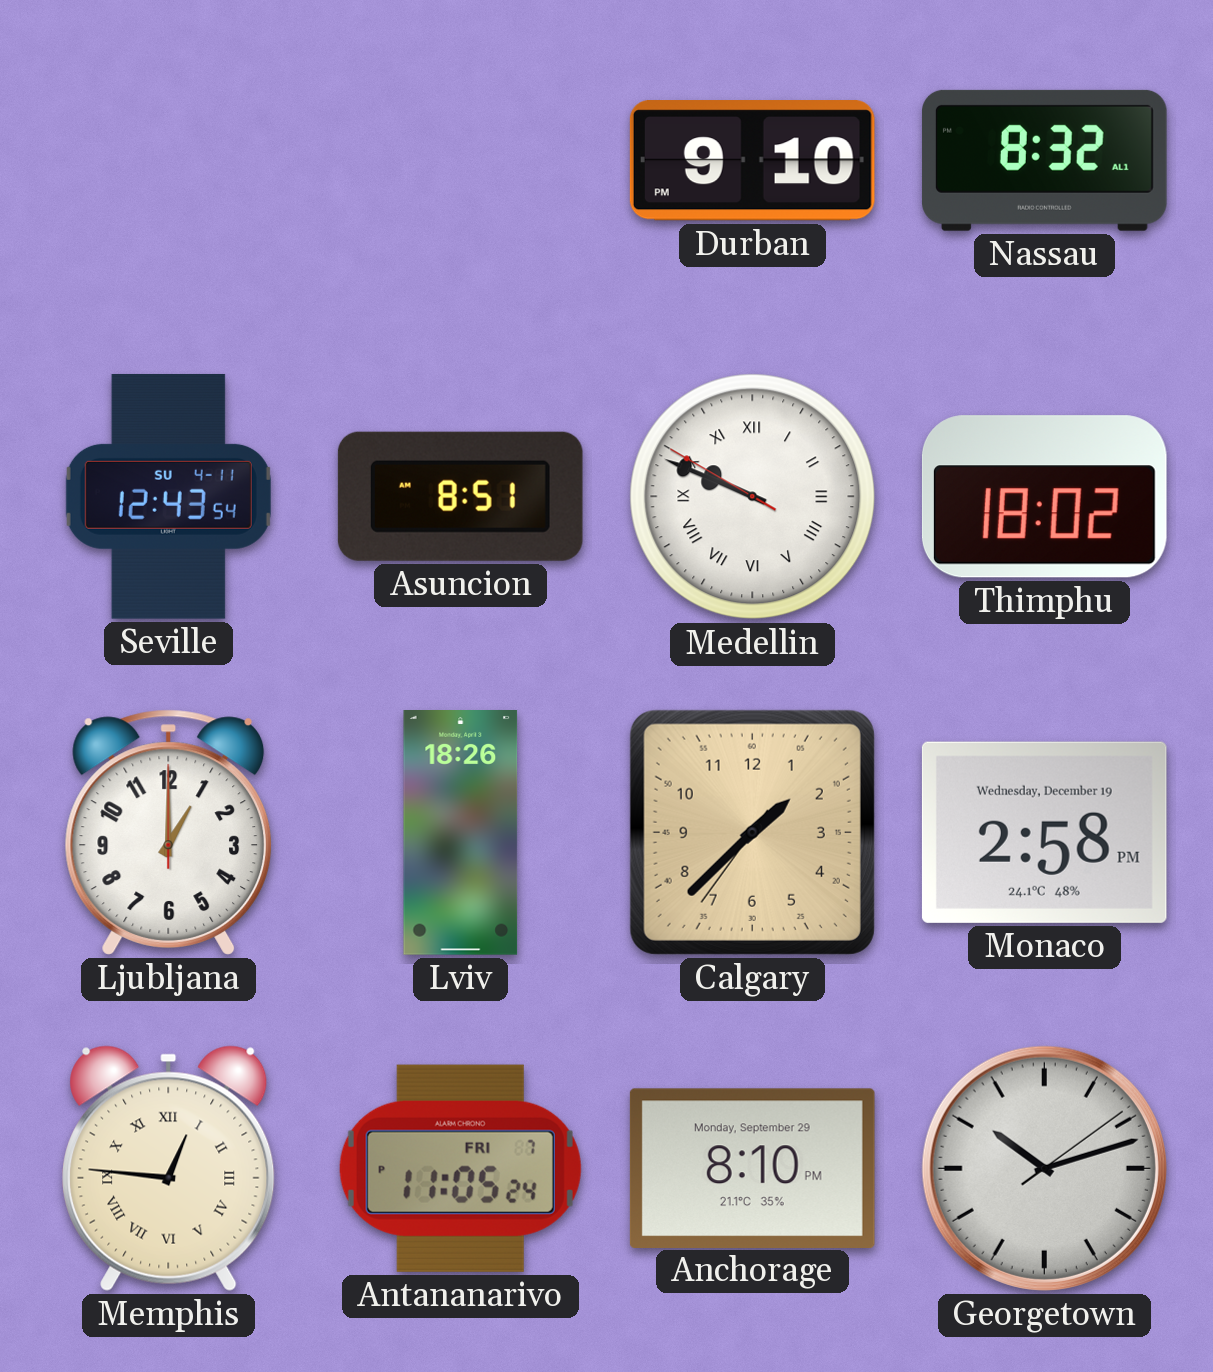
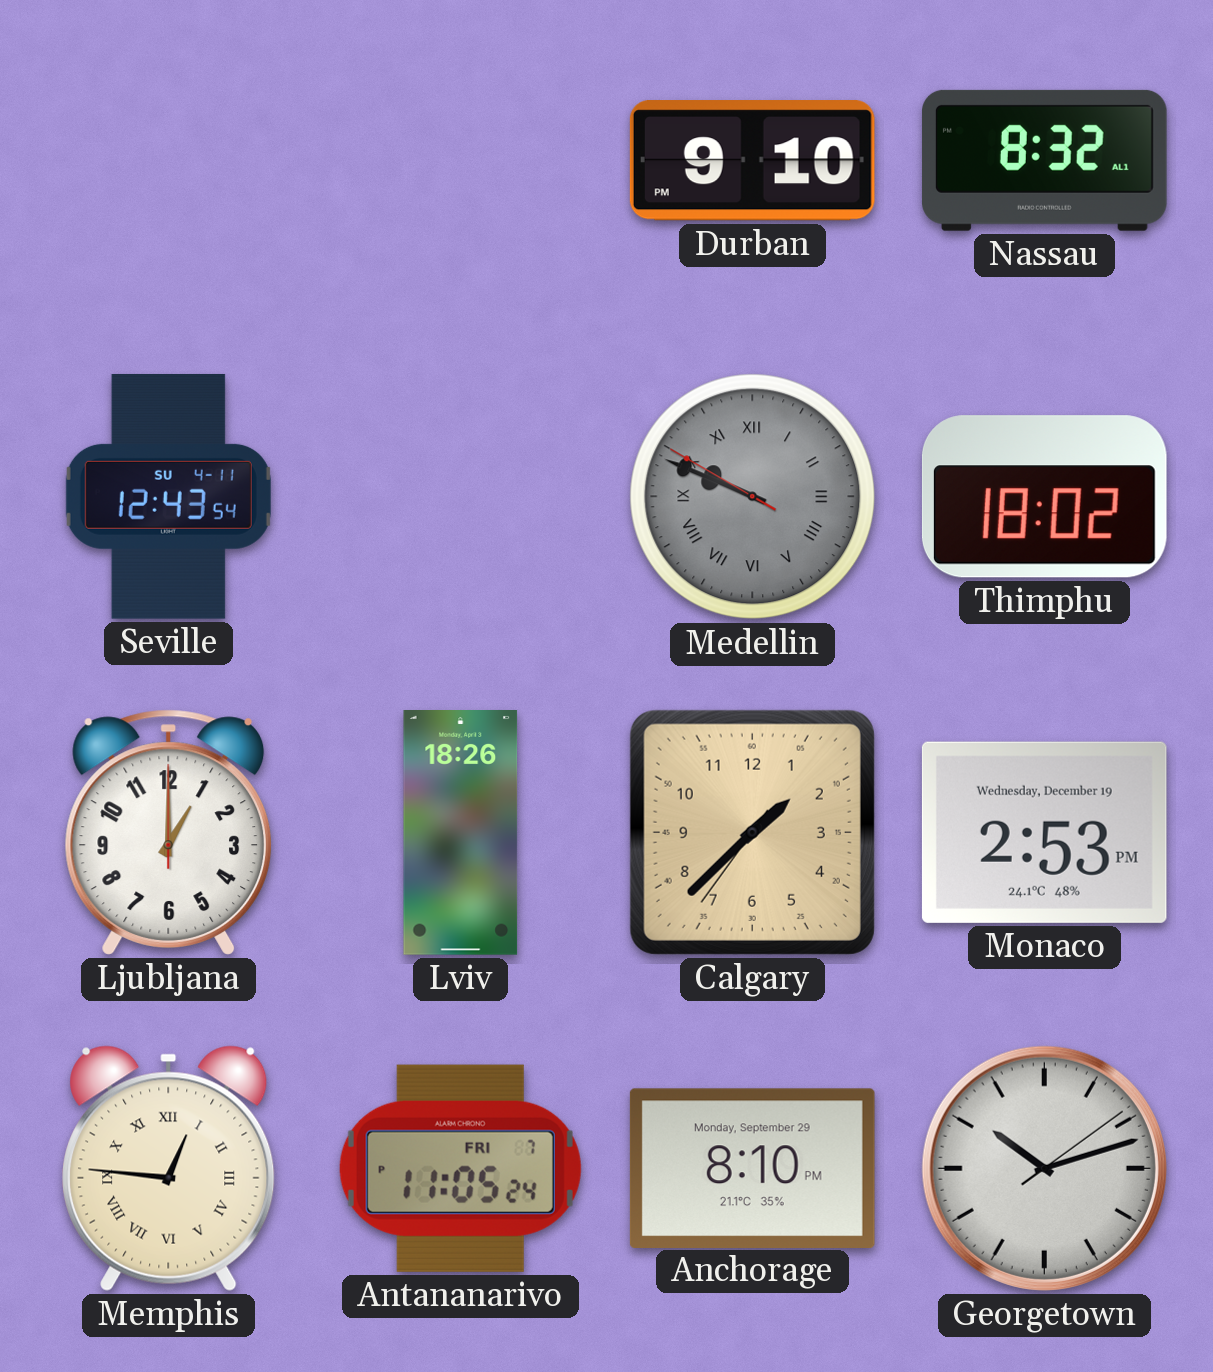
Asuncion: 8:51 -> none
Medellin dial: white -> grey
Monaco: 2:58 -> 2:53
